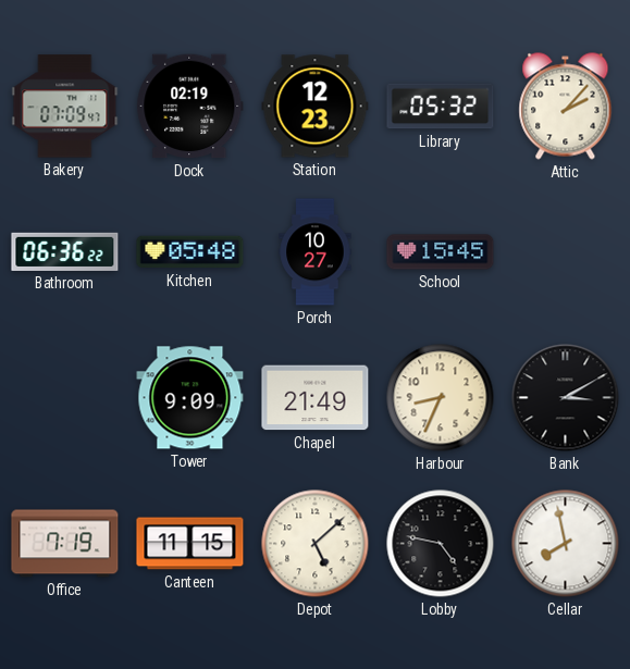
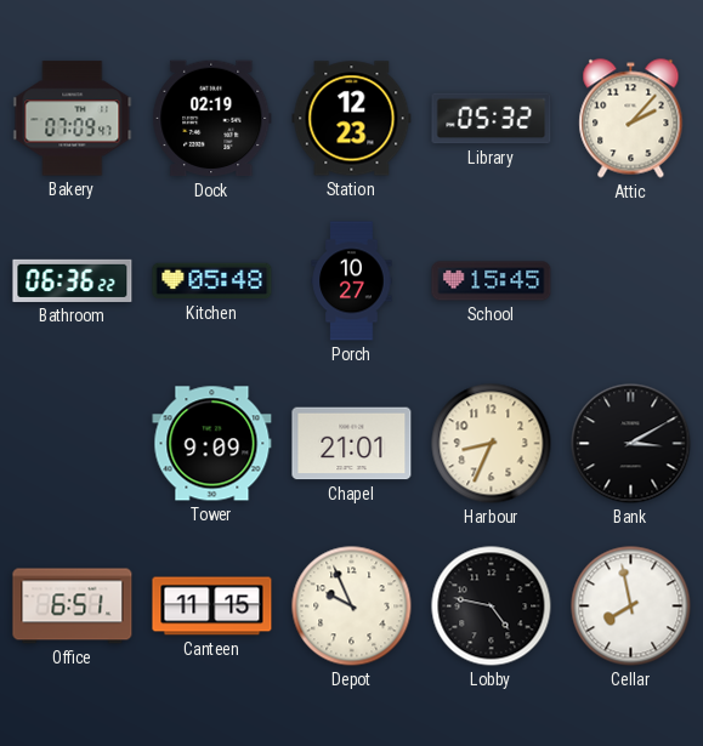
Chapel: 21:49 -> 21:01
Office: 7:19 -> 6:51
Depot: 5:08 -> 9:56
